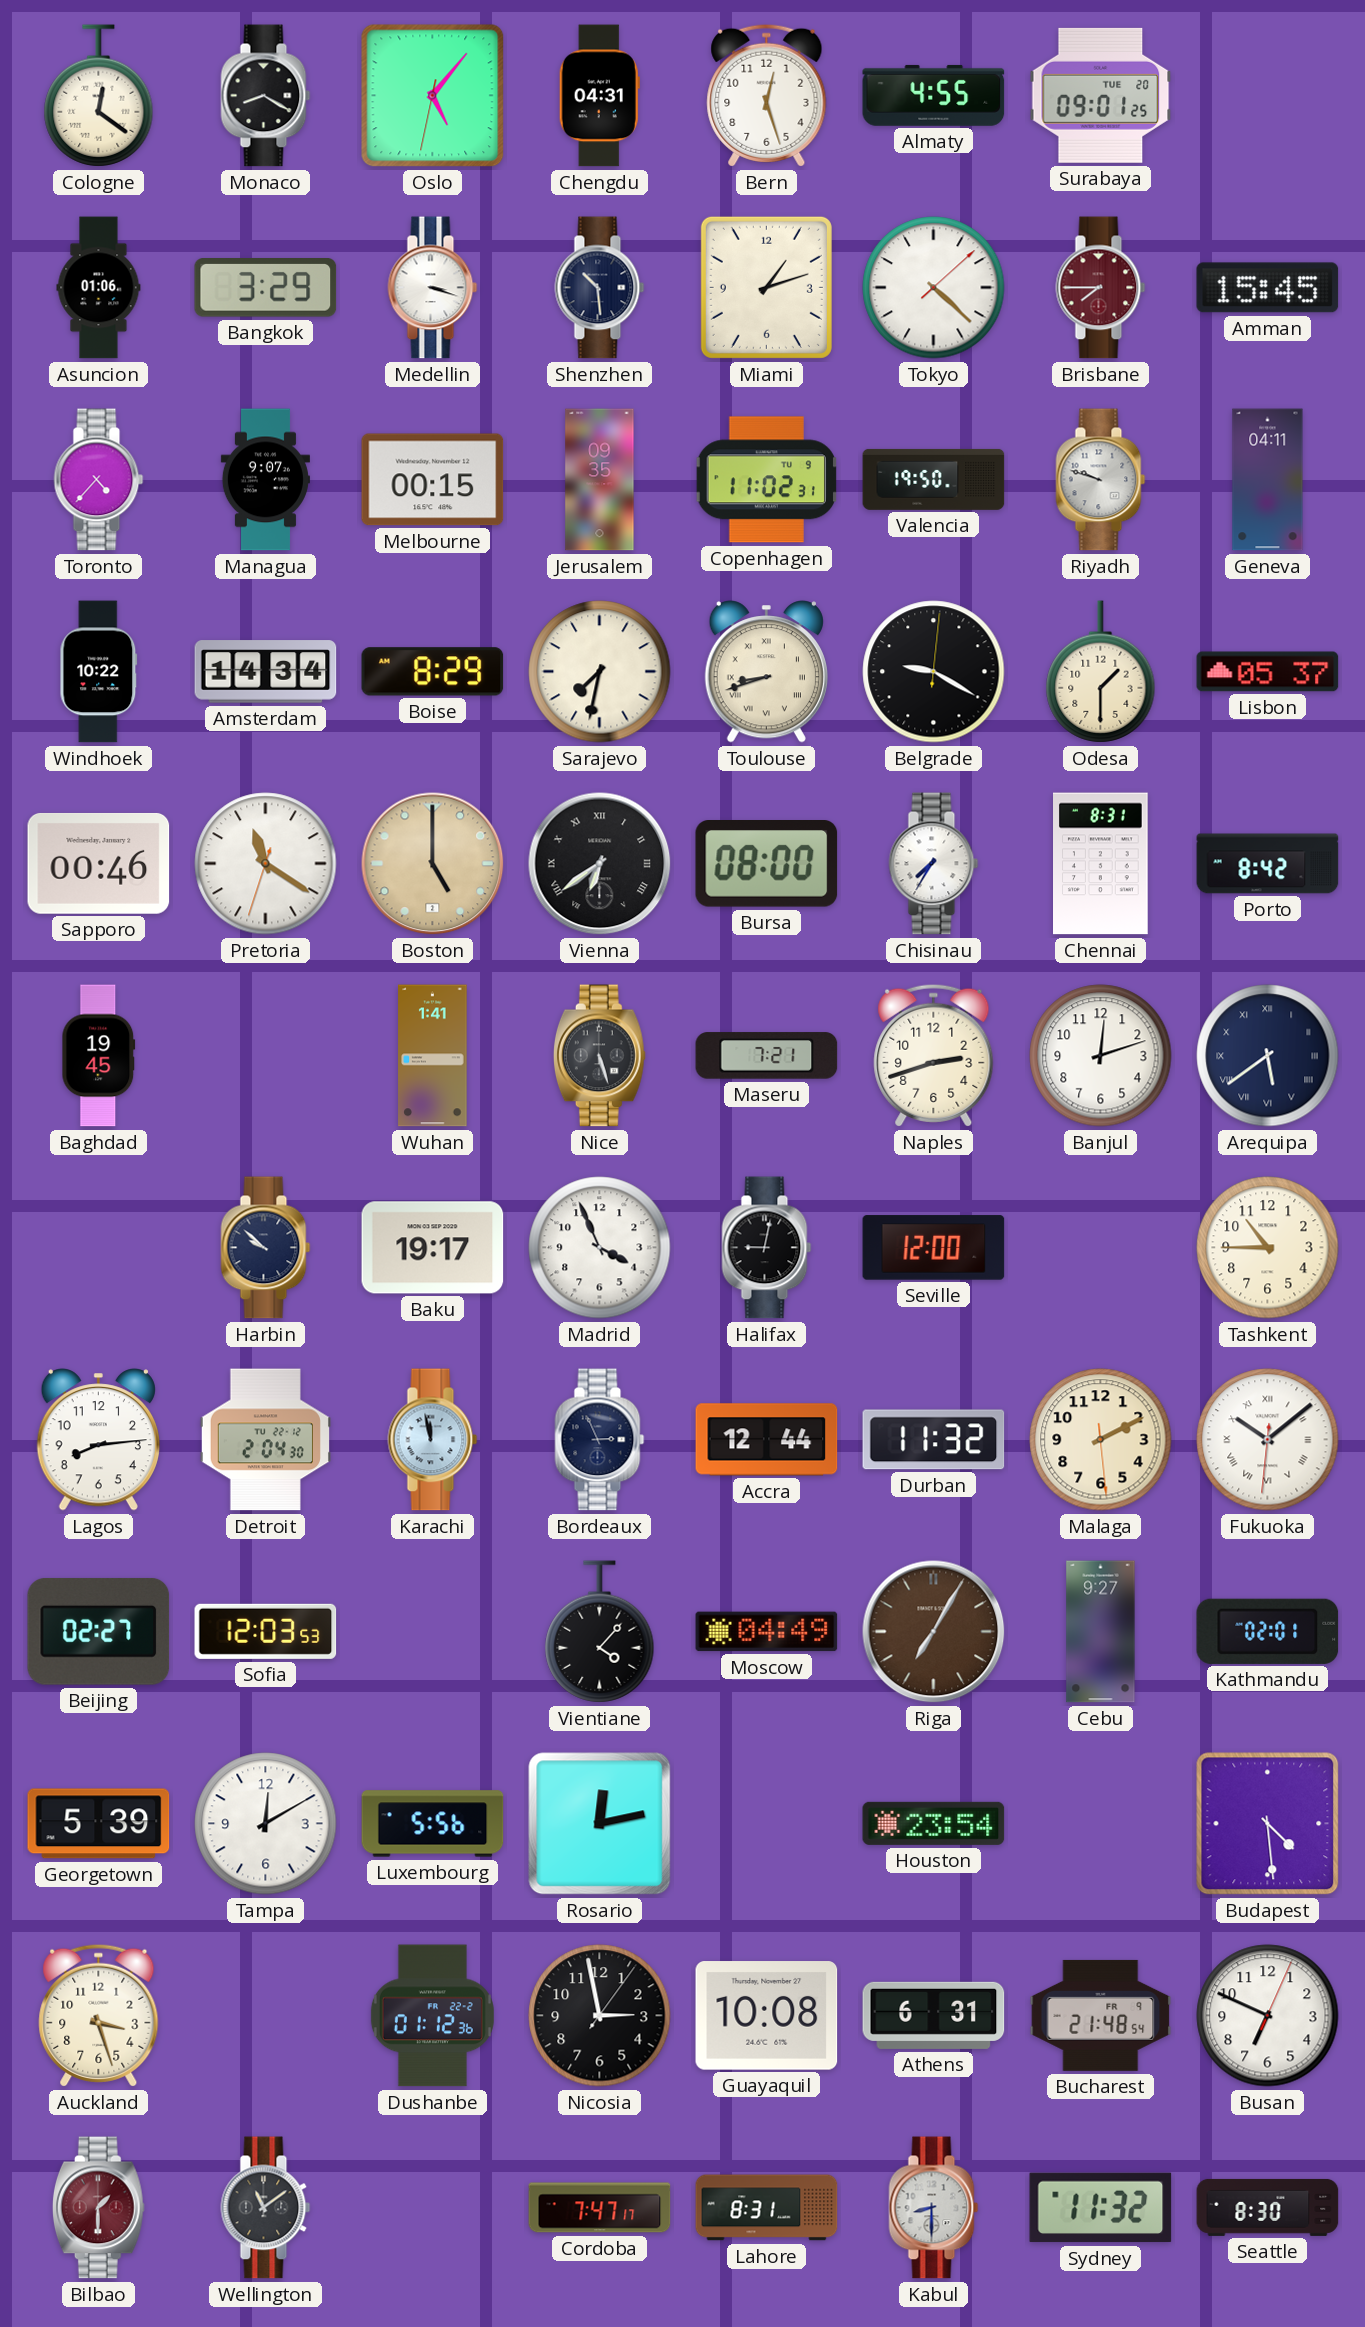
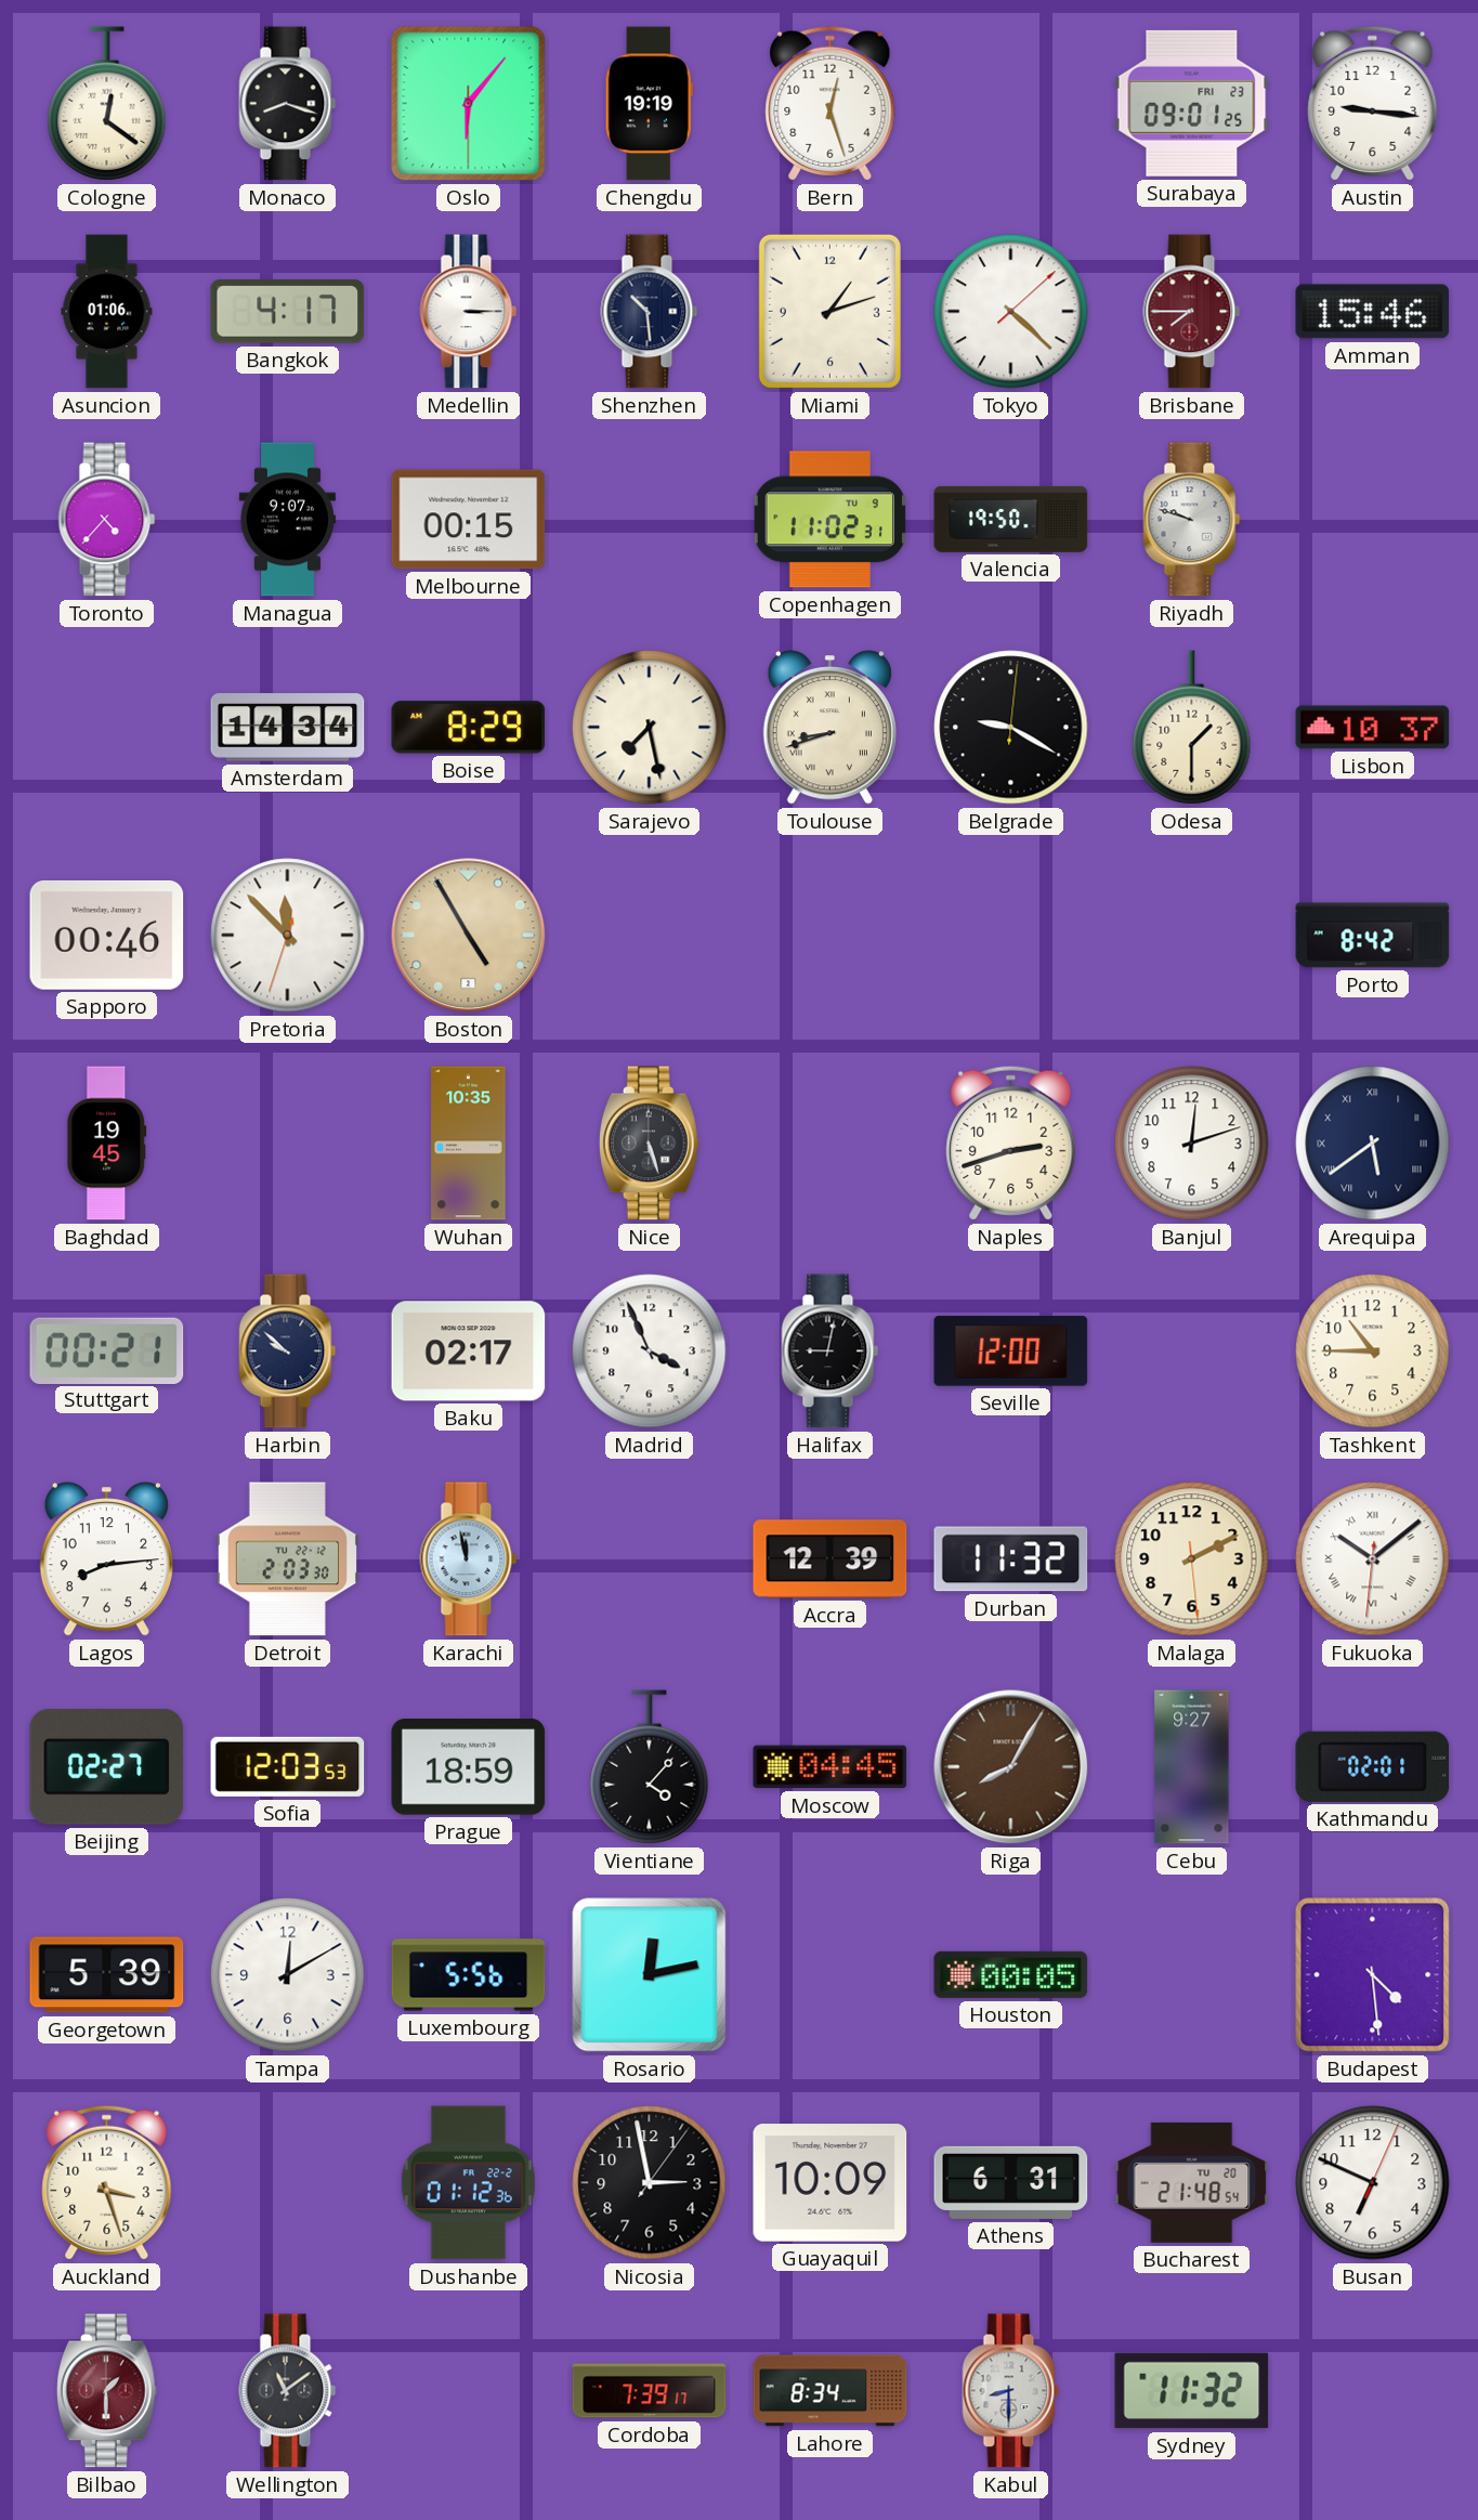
Monaco: 8:20 -> 8:18
Oslo: 5:06 -> 6:06
Chengdu: 04:31 -> 19:19
Almaty: 4:55 -> none
Surabaya date: TUE 20 -> FRI 23
Austin: none -> 9:16
Bangkok: 3:29 -> 4:17
Medellin: 3:18 -> 3:15
Amman: 15:45 -> 15:46
Jerusalem: 09:35 -> none
Geneva: 04:11 -> none
Windhoek: 10:22 -> none
Sarajevo: 7:32 -> 7:28
Lisbon: 05:37 -> 10:37
Pretoria: 11:20 -> 11:52
Boston: 5:00 -> 4:55
Vienna: 6:39 -> none
Bursa: 08:00 -> none
Chisinau: 7:35 -> none
Chennai: 8:31 -> none
Wuhan: 1:41 -> 10:35
Maseru: 7:21 -> none
Stuttgart: none -> 00:21
Baku: 19:17 -> 02:17
Detroit: 2:04 -> 2:03
Bordeaux: 2:56 -> none
Accra: 12:44 -> 12:39
Prague: none -> 18:59
Moscow: 04:49 -> 04:45
Riga: 7:05 -> 8:05
Houston: 23:54 -> 00:05
Guayaquil: 10:08 -> 10:09
Bucharest date: FR 9 -> TU 20
Cordoba: 7:47 -> 7:39
Lahore: 8:31 -> 8:34
Seattle: 8:30 -> none
